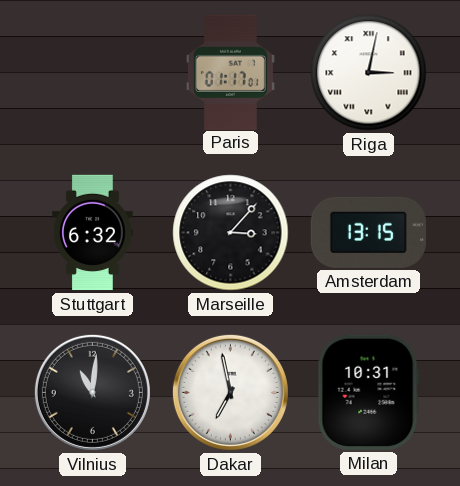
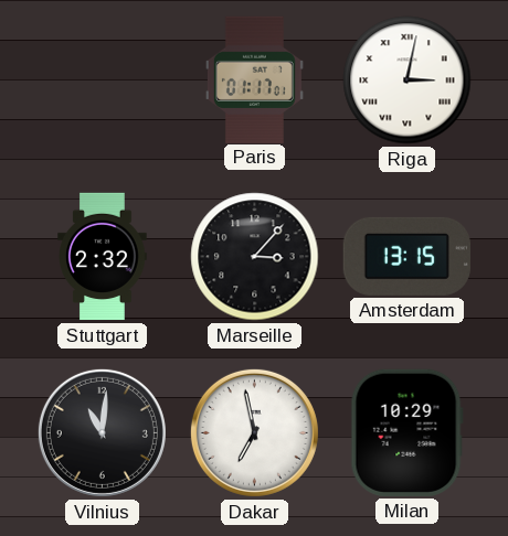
Stuttgart: 6:32 -> 2:32
Milan: 10:31 -> 10:29
